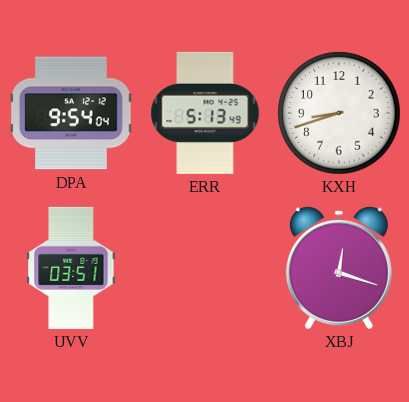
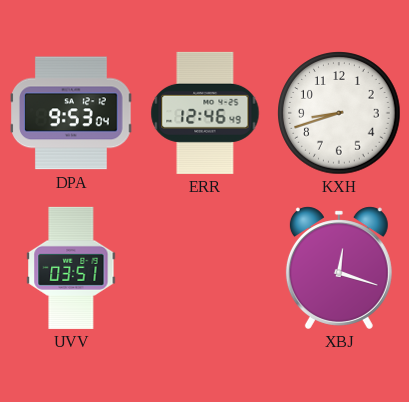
DPA: 9:54 -> 9:53
ERR: 5:13 -> 12:46
